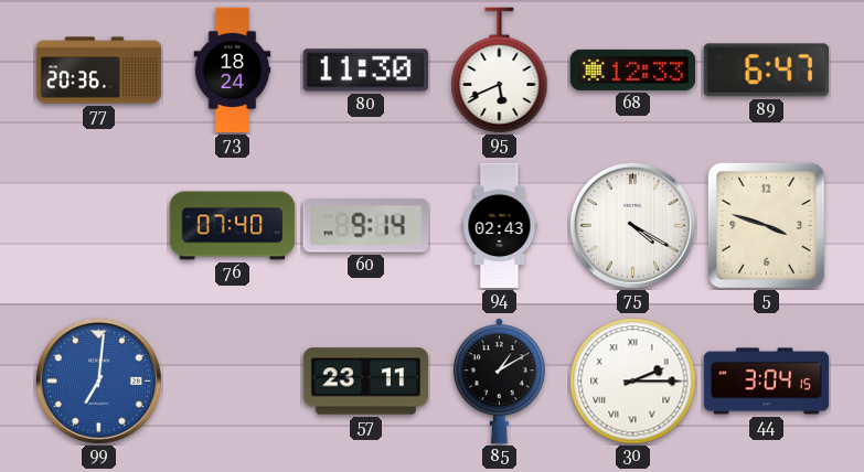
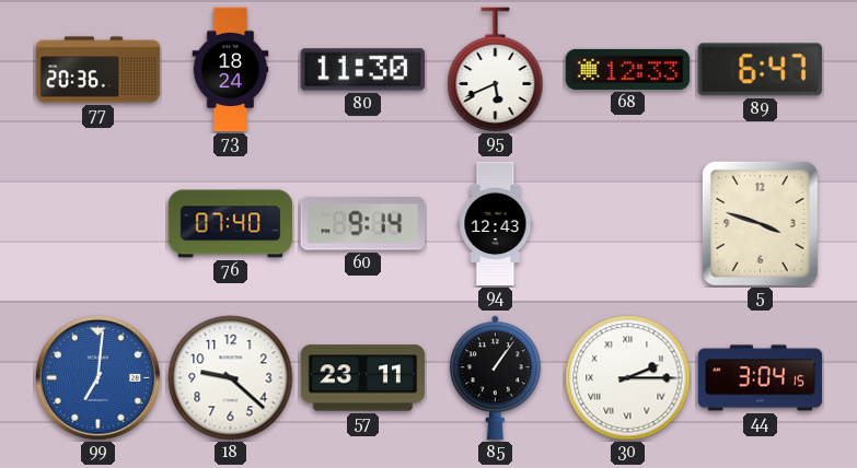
94: 02:43 -> 12:43
75: 4:20 -> none
18: none -> 9:22
85: 1:10 -> 1:06
